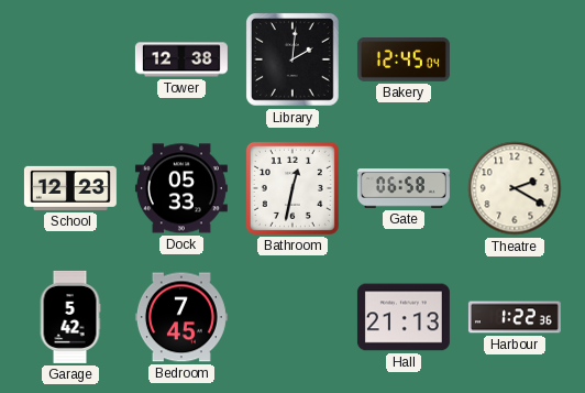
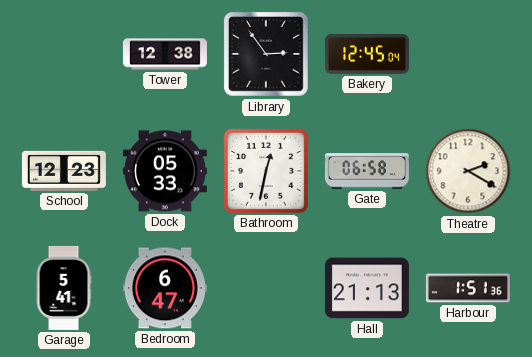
Library: 2:01 -> 2:54
Garage: 5:42 -> 5:41
Bedroom: 7:45 -> 6:47
Harbour: 1:22 -> 1:51
